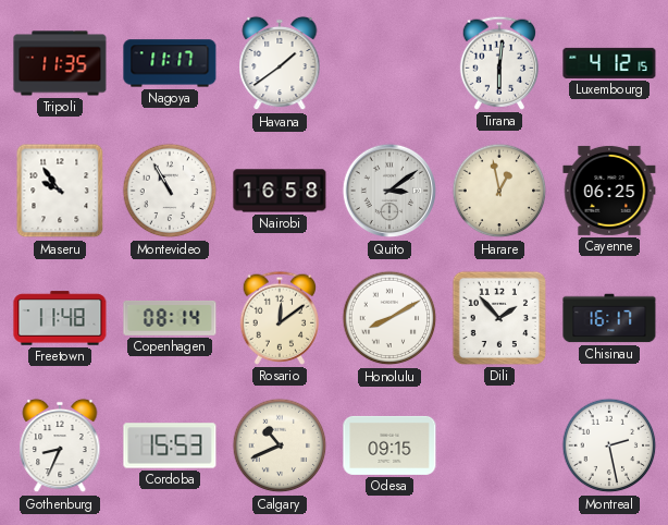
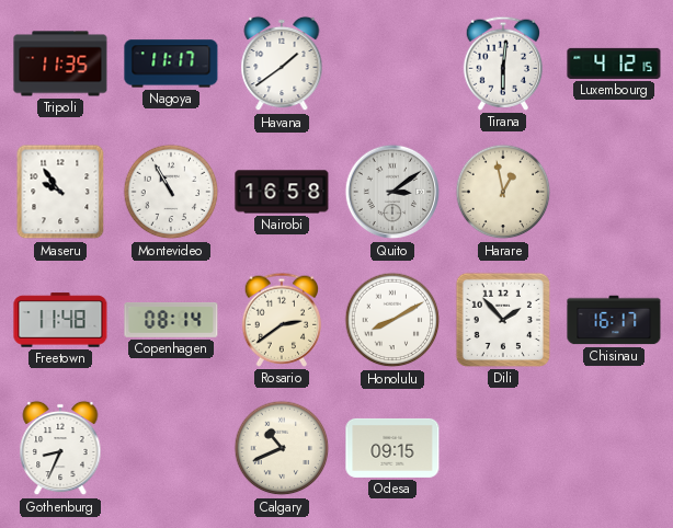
Cayenne: 06:25 -> none
Rosario: 12:09 -> 2:39
Cordoba: 15:53 -> none
Montreal: 2:28 -> none
